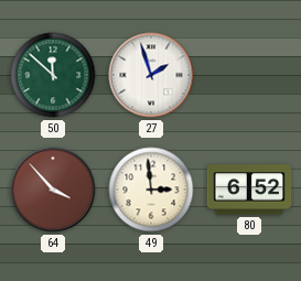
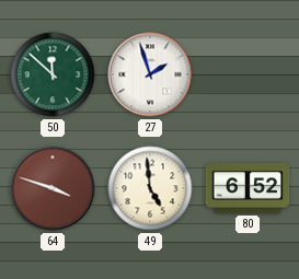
64: 3:53 -> 3:48
49: 2:59 -> 4:59
